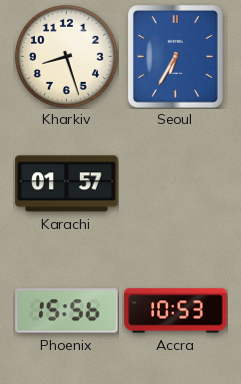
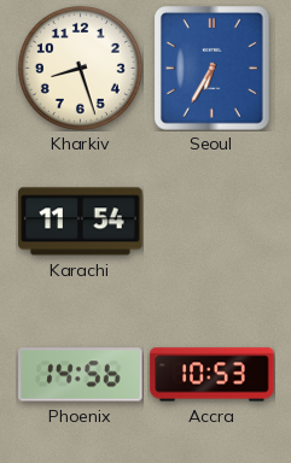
Karachi: 01:57 -> 11:54
Phoenix: 15:56 -> 14:56
